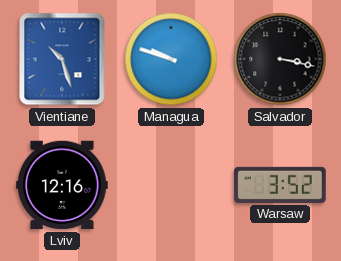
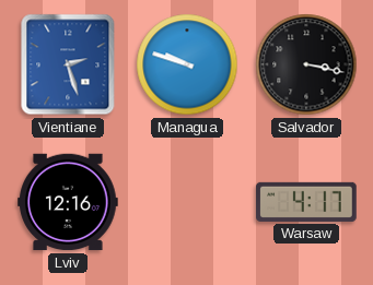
Vientiane: 10:27 -> 2:27
Warsaw: 3:52 -> 4:17
